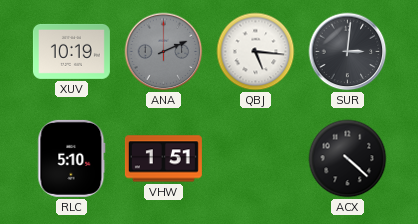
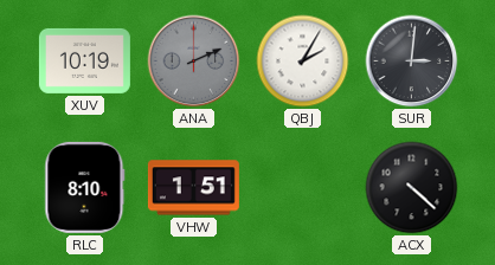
QBJ: 5:16 -> 2:05
RLC: 5:10 -> 8:10
